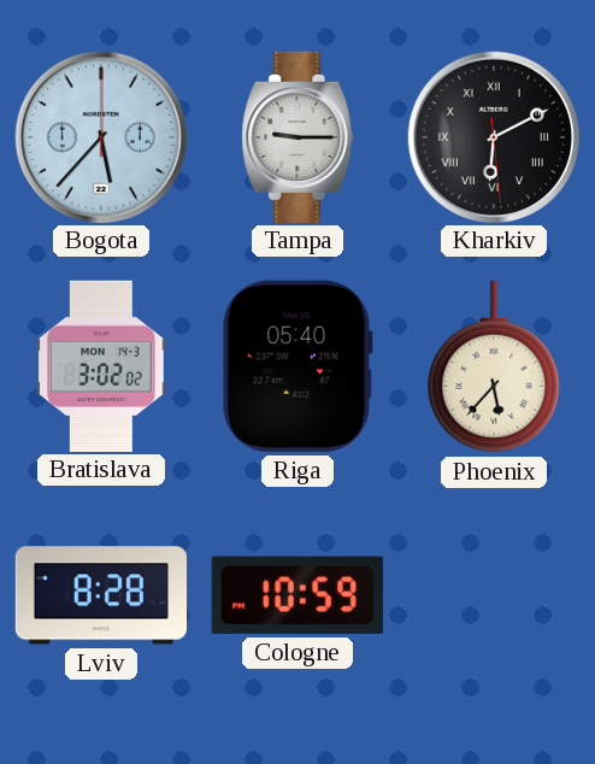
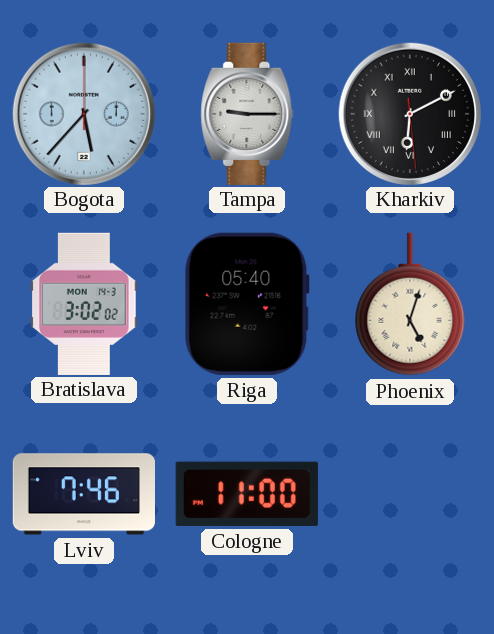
Phoenix: 5:37 -> 5:03
Lviv: 8:28 -> 7:46
Cologne: 10:59 -> 11:00
